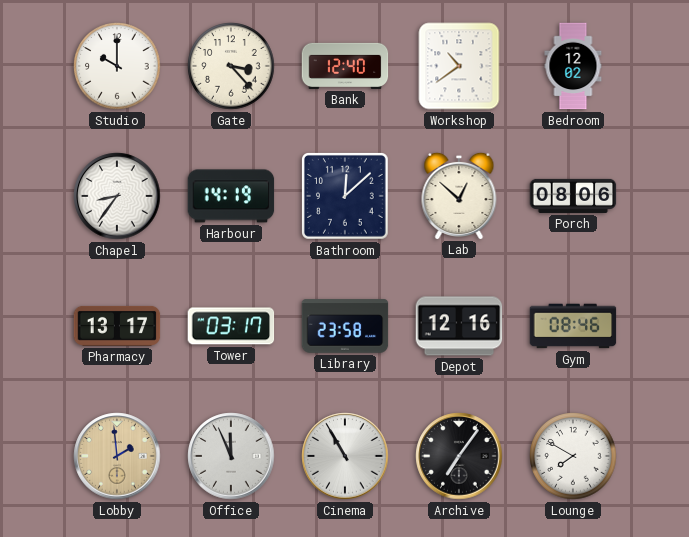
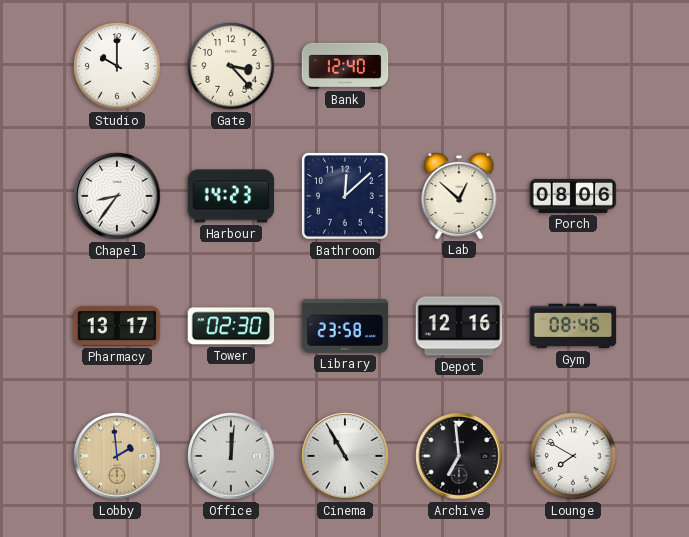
Workshop: 10:39 -> none
Bedroom: 12:02 -> none
Harbour: 14:19 -> 14:23
Tower: 03:17 -> 02:30
Office: 11:56 -> 12:01
Archive: 7:06 -> 6:59
